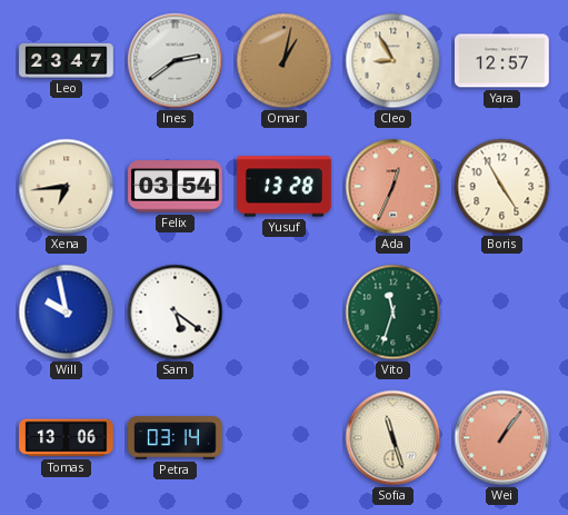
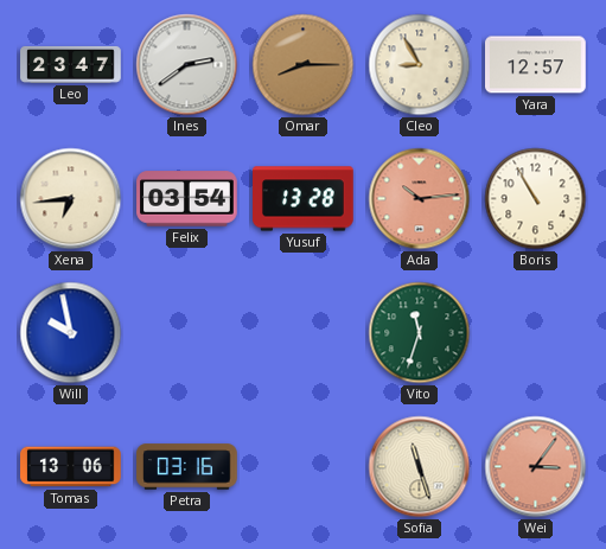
Omar: 1:02 -> 8:15
Ada: 12:34 -> 10:14
Boris: 4:55 -> 10:55
Sam: 5:21 -> none
Petra: 03:14 -> 03:16
Wei: 1:06 -> 3:06
